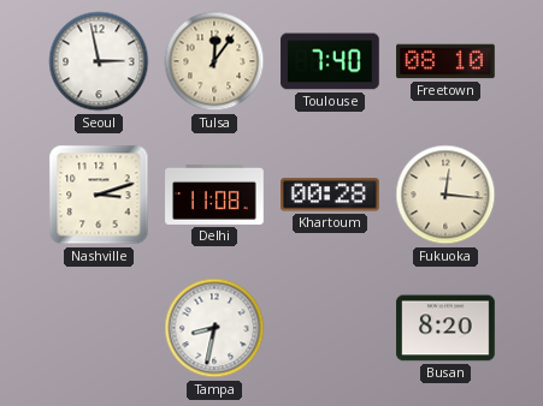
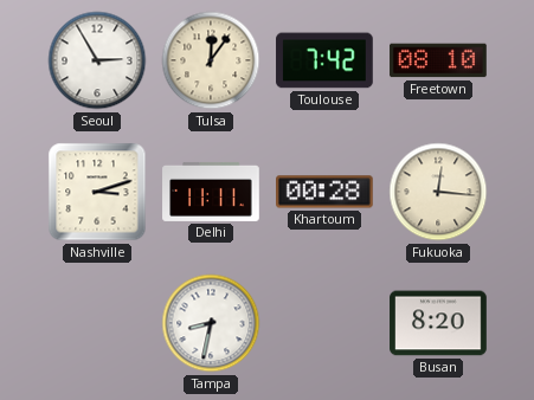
Seoul: 2:58 -> 2:55
Toulouse: 7:40 -> 7:42
Delhi: 11:08 -> 11:11
